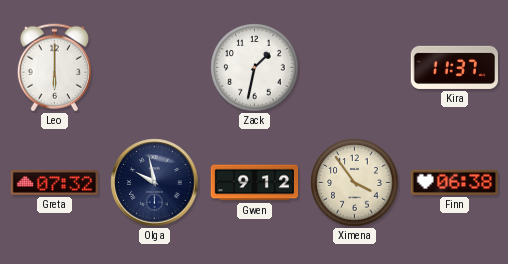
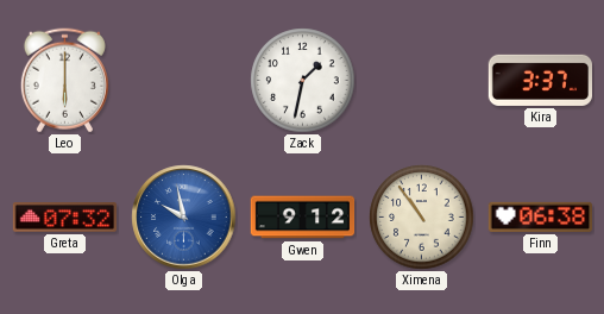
Kira: 11:37 -> 3:37
Olga dial: navy -> blue
Ximena: 3:54 -> 10:54
